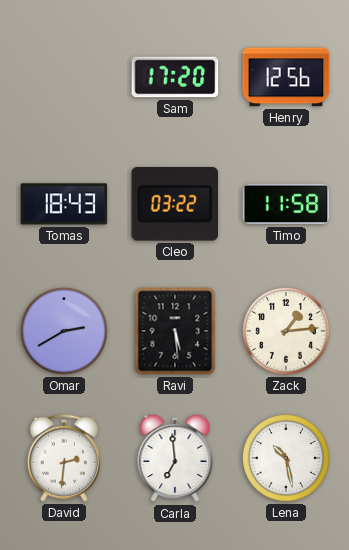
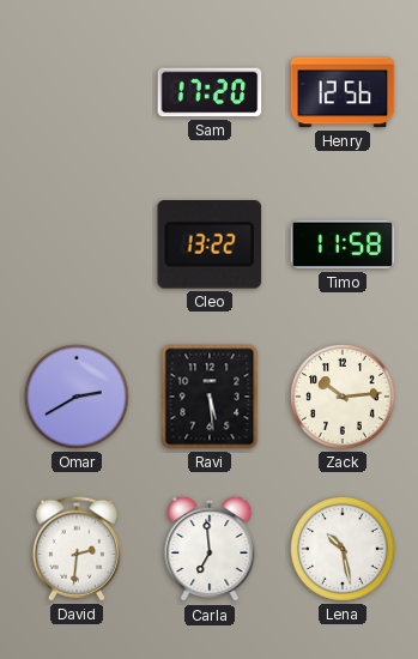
Tomas: 18:43 -> none
Cleo: 03:22 -> 13:22
Zack: 1:14 -> 10:14
